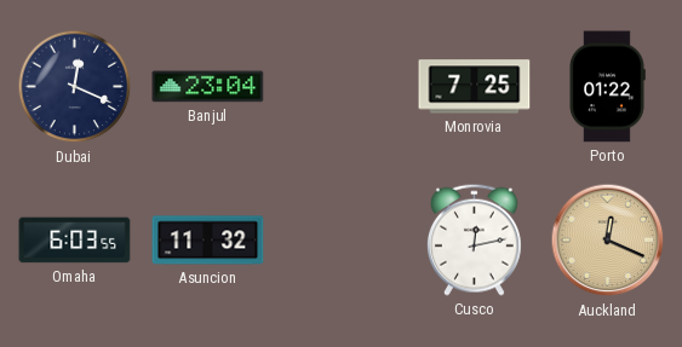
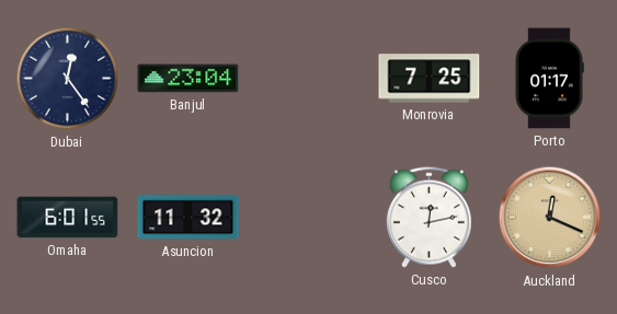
Dubai: 12:19 -> 12:24
Porto: 01:22 -> 01:17
Omaha: 6:03 -> 6:01
